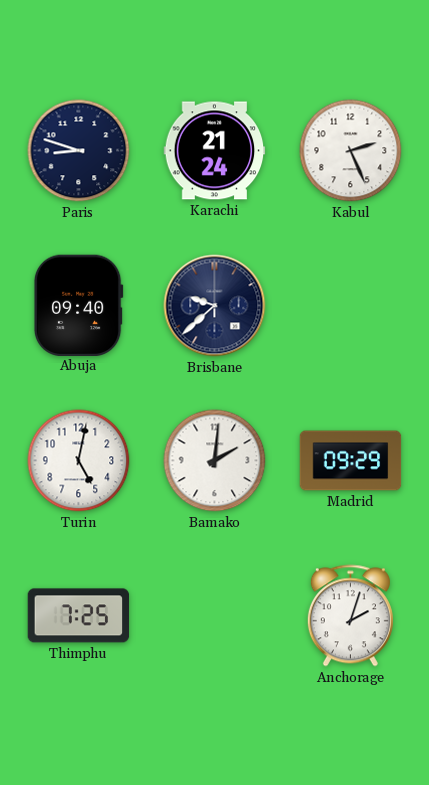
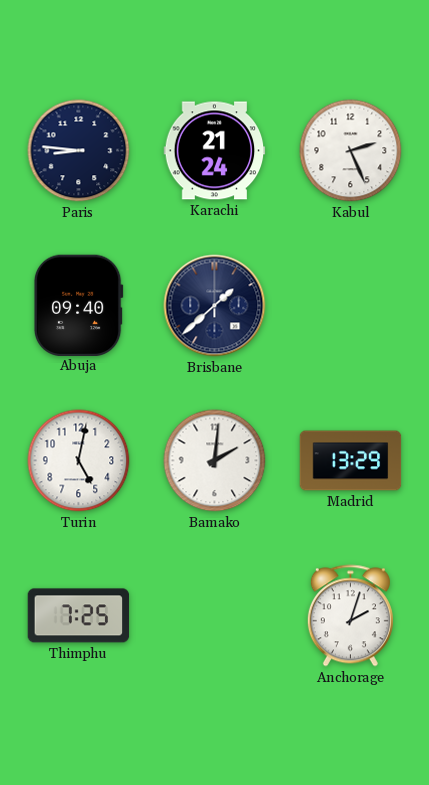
Paris: 8:48 -> 8:46
Brisbane: 9:38 -> 1:38
Madrid: 09:29 -> 13:29
